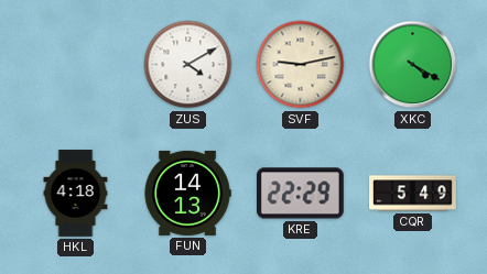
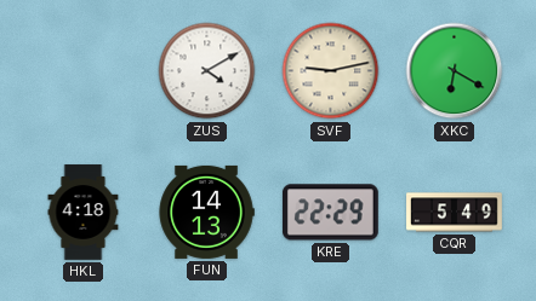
XKC: 4:20 -> 6:20
